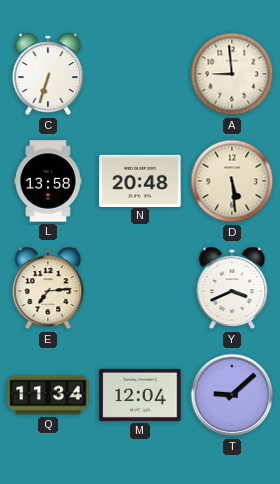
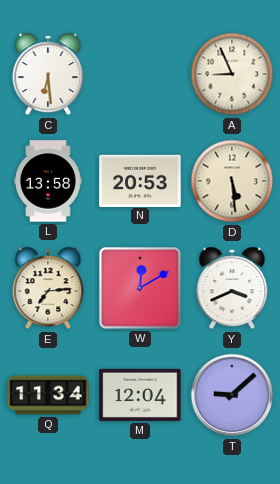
C: 6:33 -> 6:29
A: 8:59 -> 8:56
N: 20:48 -> 20:53
W: none -> 12:10
